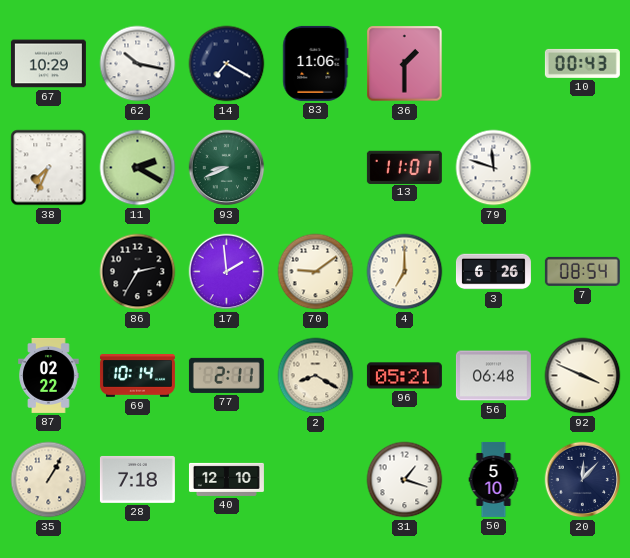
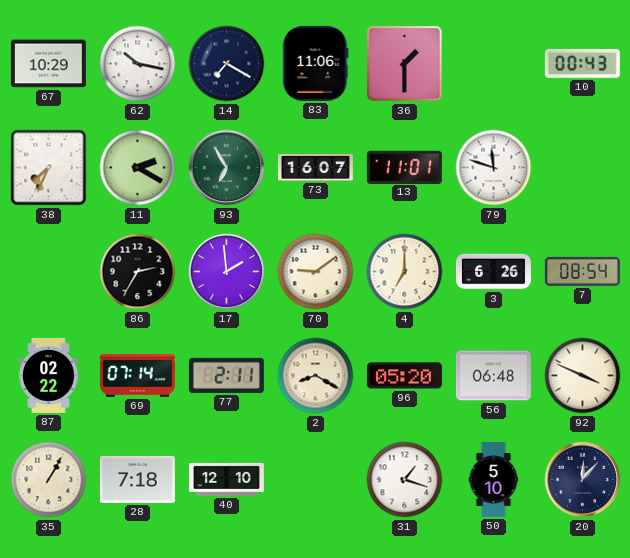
93: 8:41 -> 6:55
73: none -> 16:07
69: 10:14 -> 07:14
96: 05:21 -> 05:20
